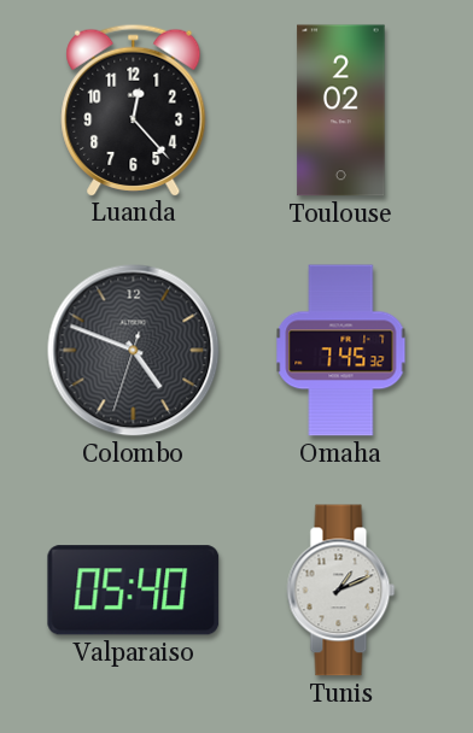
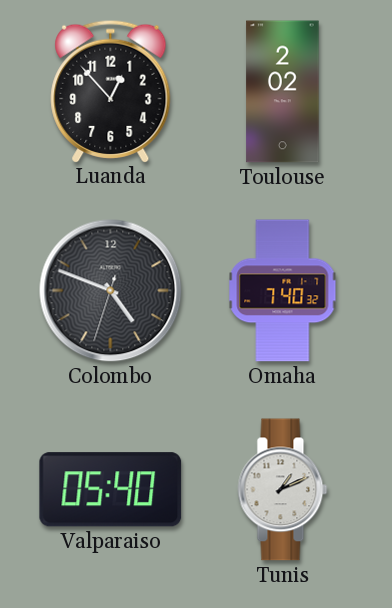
Luanda: 12:23 -> 12:53
Omaha: 7:45 -> 7:40
